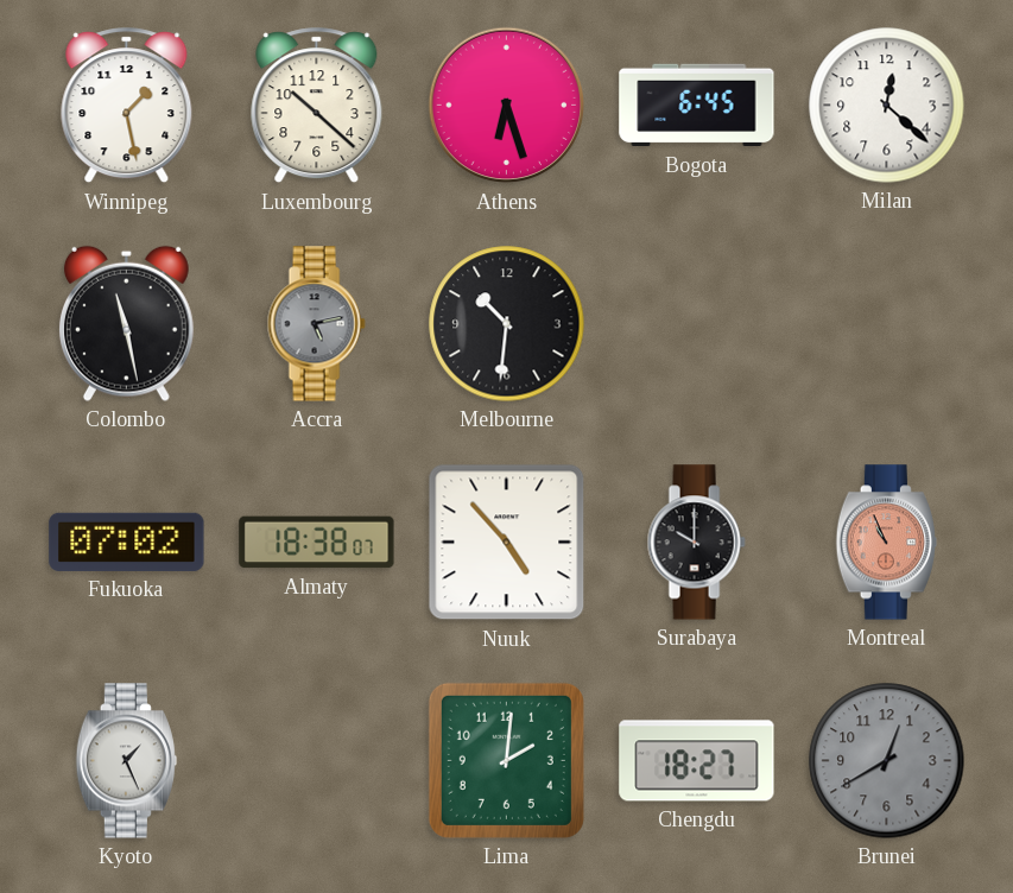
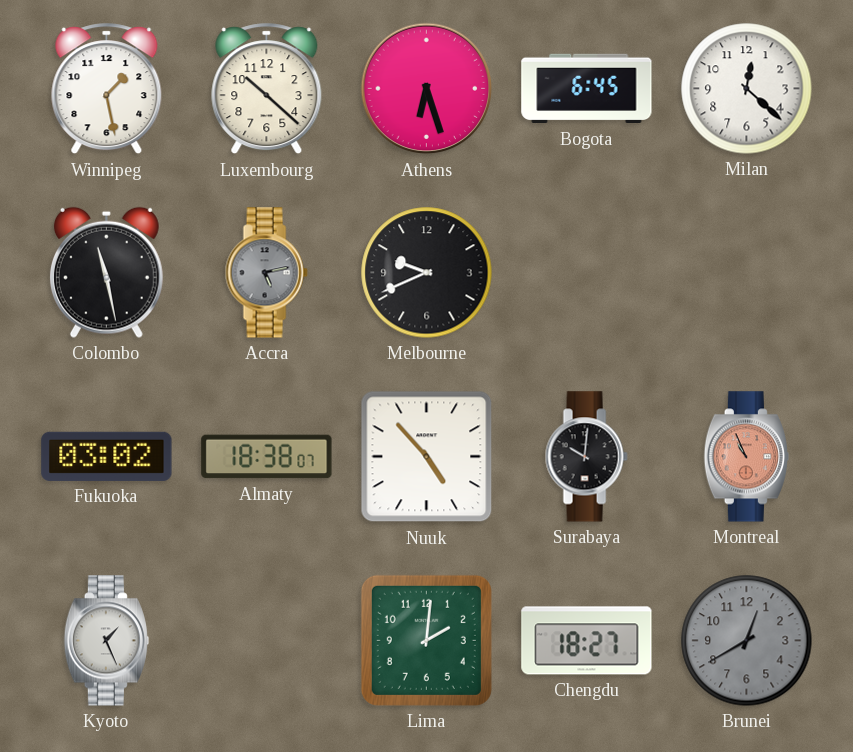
Melbourne: 10:31 -> 9:41
Fukuoka: 07:02 -> 03:02
Surabaya: 10:00 -> 10:01
